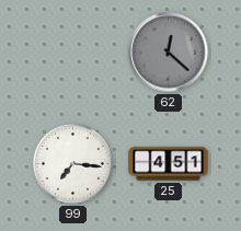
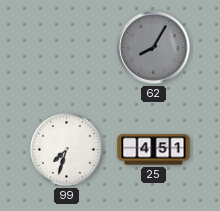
62: 12:22 -> 8:05
99: 7:16 -> 7:33
